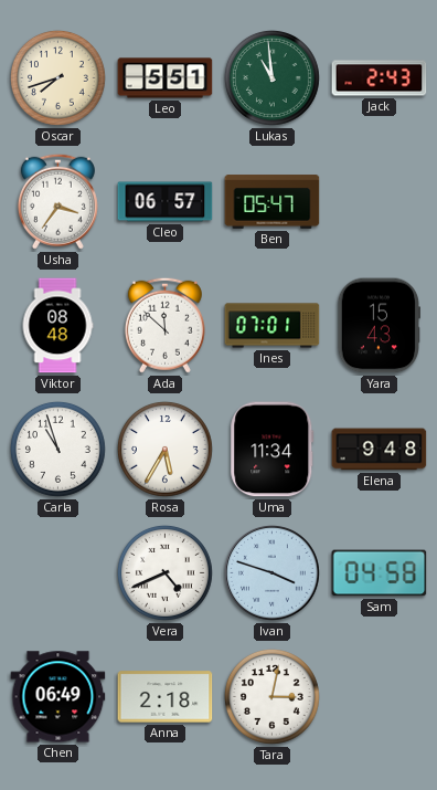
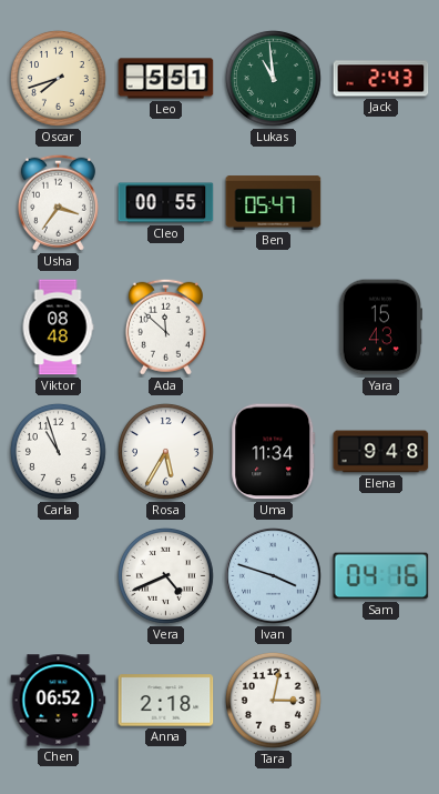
Cleo: 06:57 -> 00:55
Ines: 07:01 -> none
Sam: 04:58 -> 04:16
Chen: 06:49 -> 06:52
